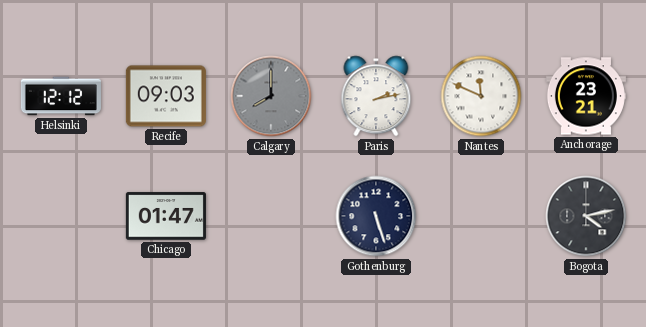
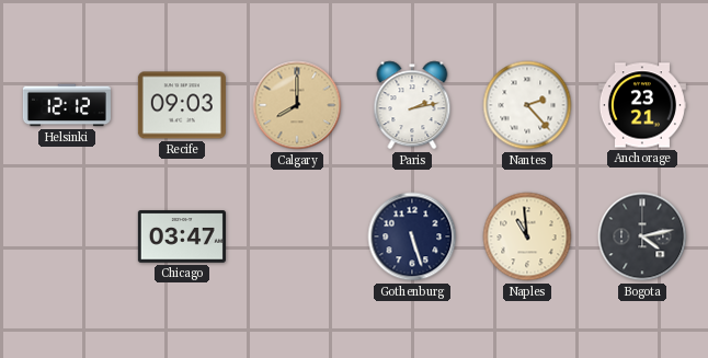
Calgary dial: grey -> champagne
Nantes: 11:49 -> 2:23
Chicago: 01:47 -> 03:47
Naples: none -> 10:59
